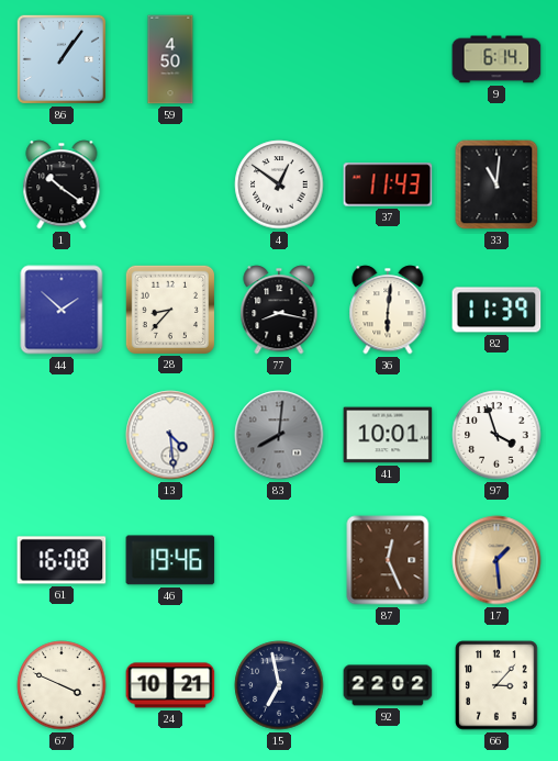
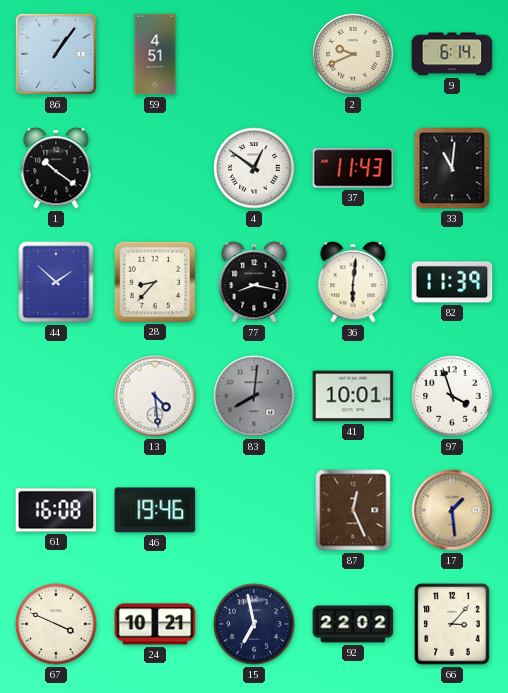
59: 4:50 -> 4:51
2: none -> 9:41
